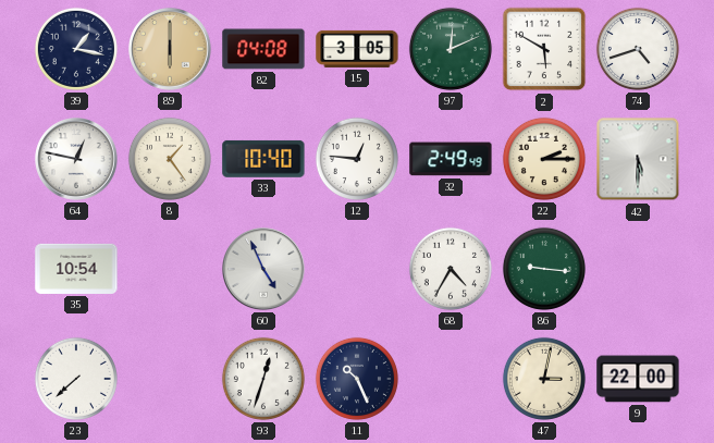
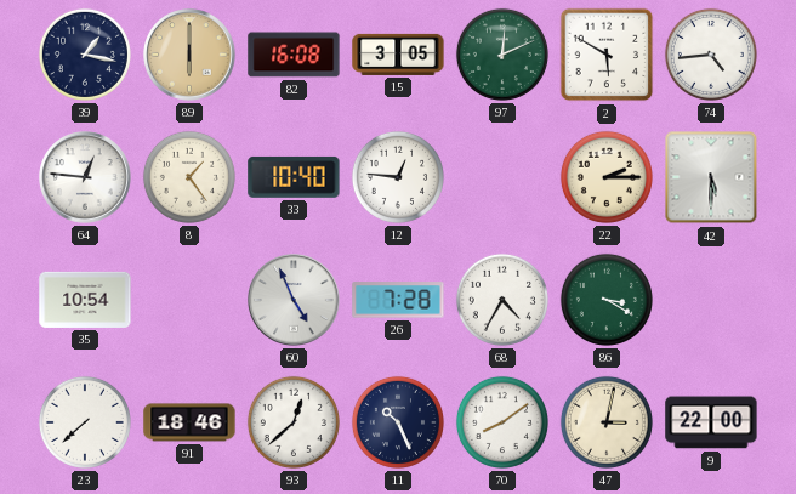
82: 04:08 -> 16:08
74: 4:42 -> 4:44
64: 12:47 -> 12:46
32: 2:49 -> none
26: none -> 7:28
86: 9:16 -> 3:20
91: none -> 18:46
93: 12:33 -> 12:38
70: none -> 8:09
